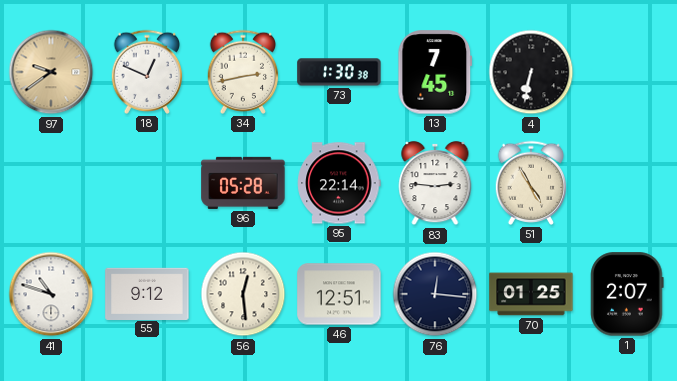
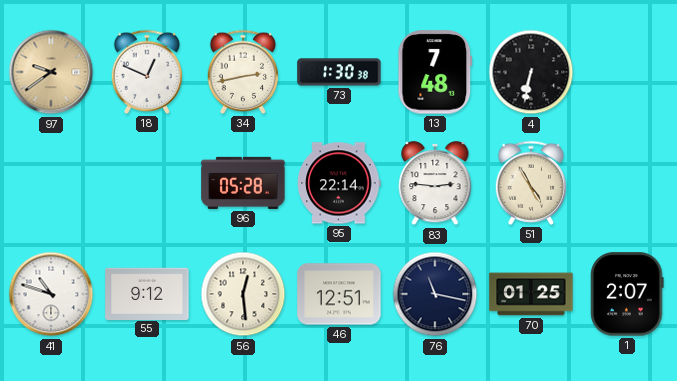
13: 7:45 -> 7:48
76: 12:16 -> 11:17
